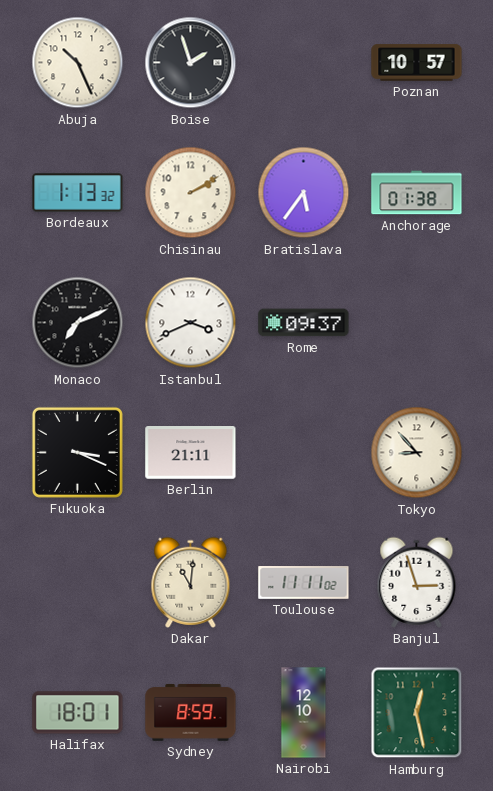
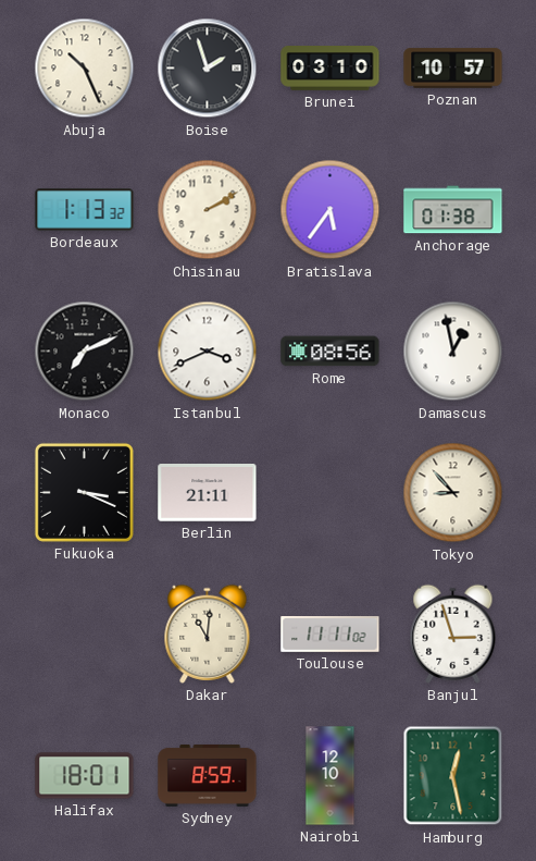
Brunei: none -> 03:10
Rome: 09:37 -> 08:56
Damascus: none -> 12:58
